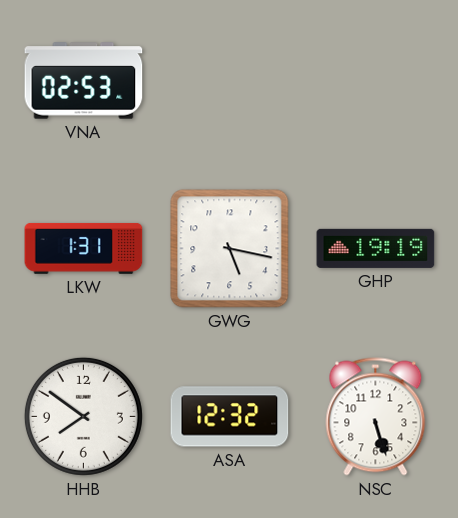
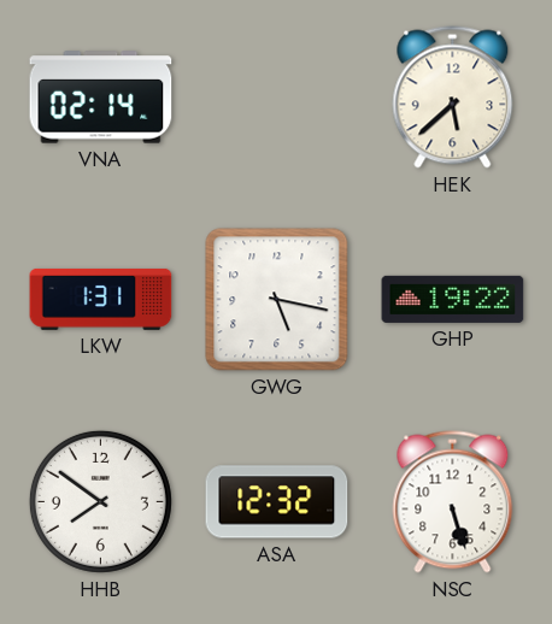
VNA: 02:53 -> 02:14
HEK: none -> 5:38
GHP: 19:19 -> 19:22
